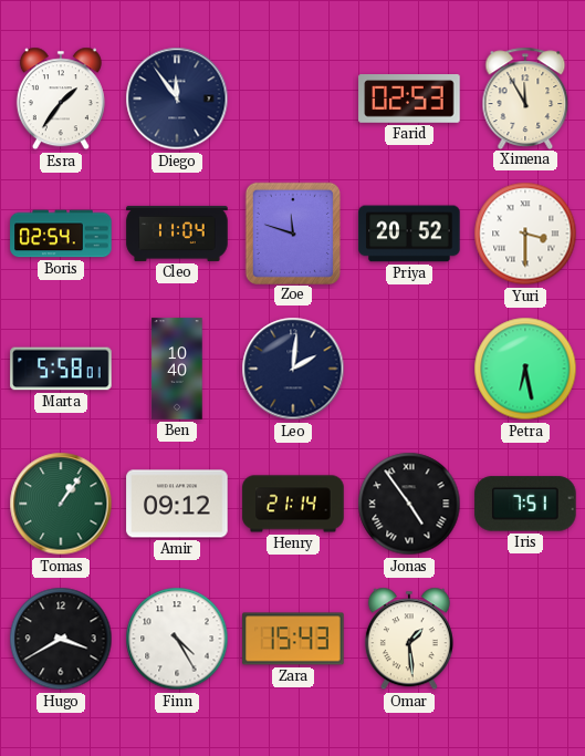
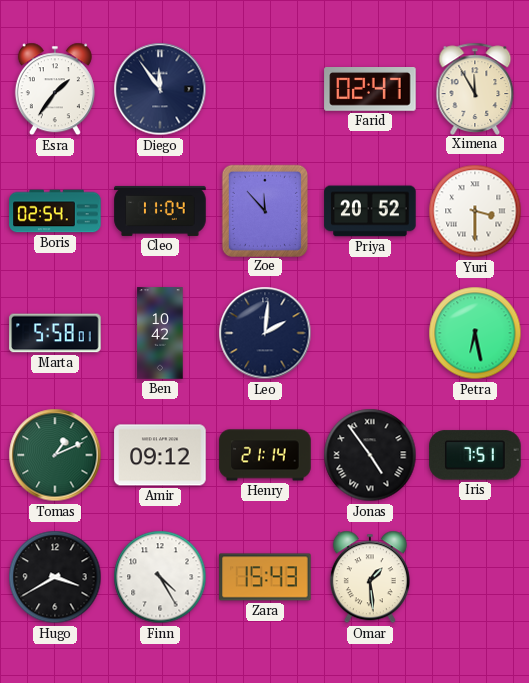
Farid: 02:53 -> 02:47
Zoe: 11:48 -> 11:53
Ben: 10:40 -> 10:42
Tomas: 1:06 -> 1:11
